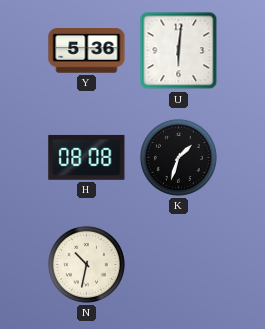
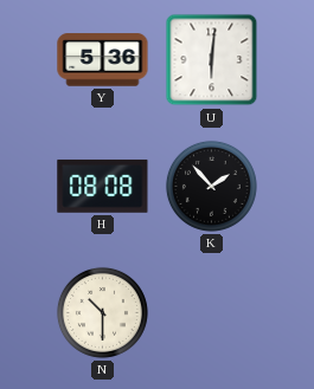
K: 1:33 -> 1:53
N: 10:32 -> 10:30
